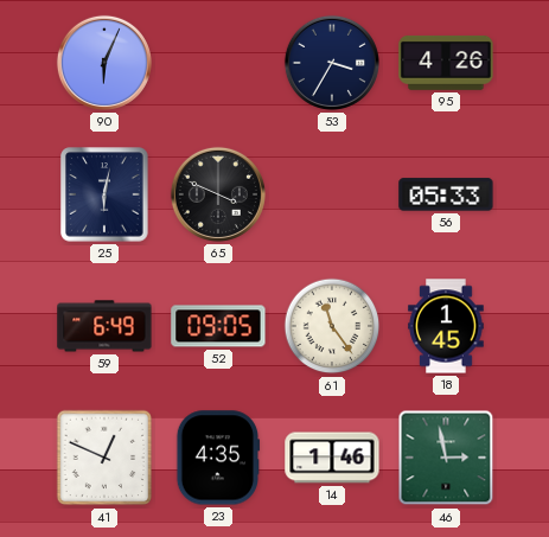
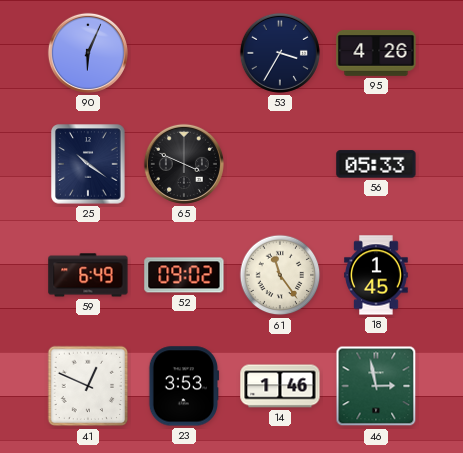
25: 6:02 -> 10:21
52: 09:05 -> 09:02
23: 4:35 -> 3:53
